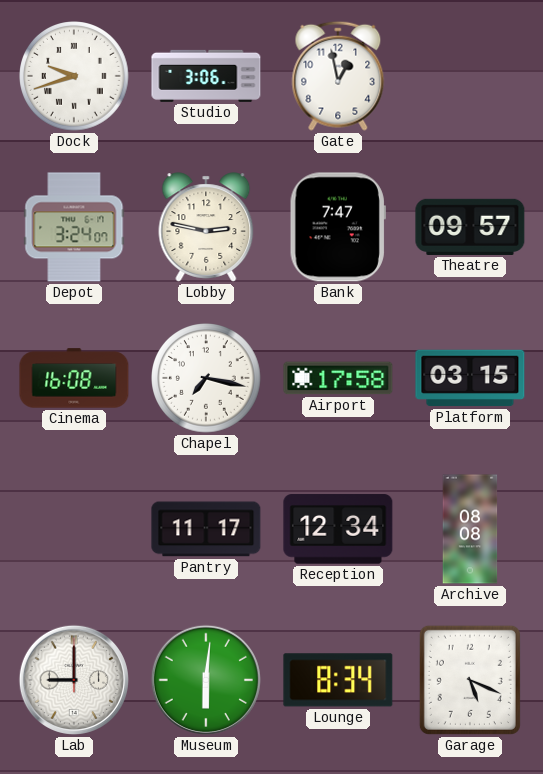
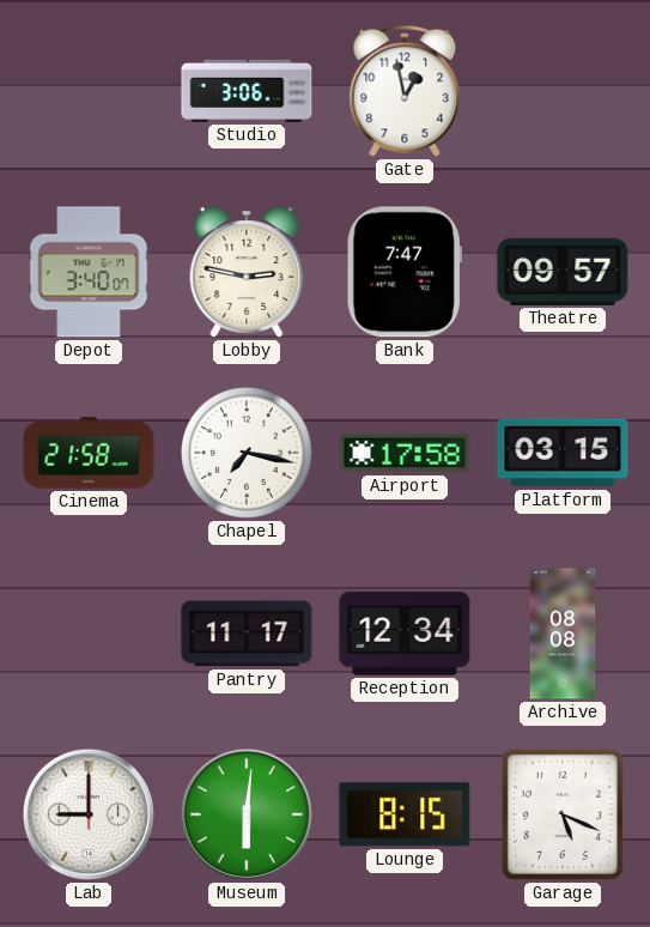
Dock: 9:42 -> none
Depot: 3:24 -> 3:40
Cinema: 16:08 -> 21:58
Lounge: 8:34 -> 8:15
